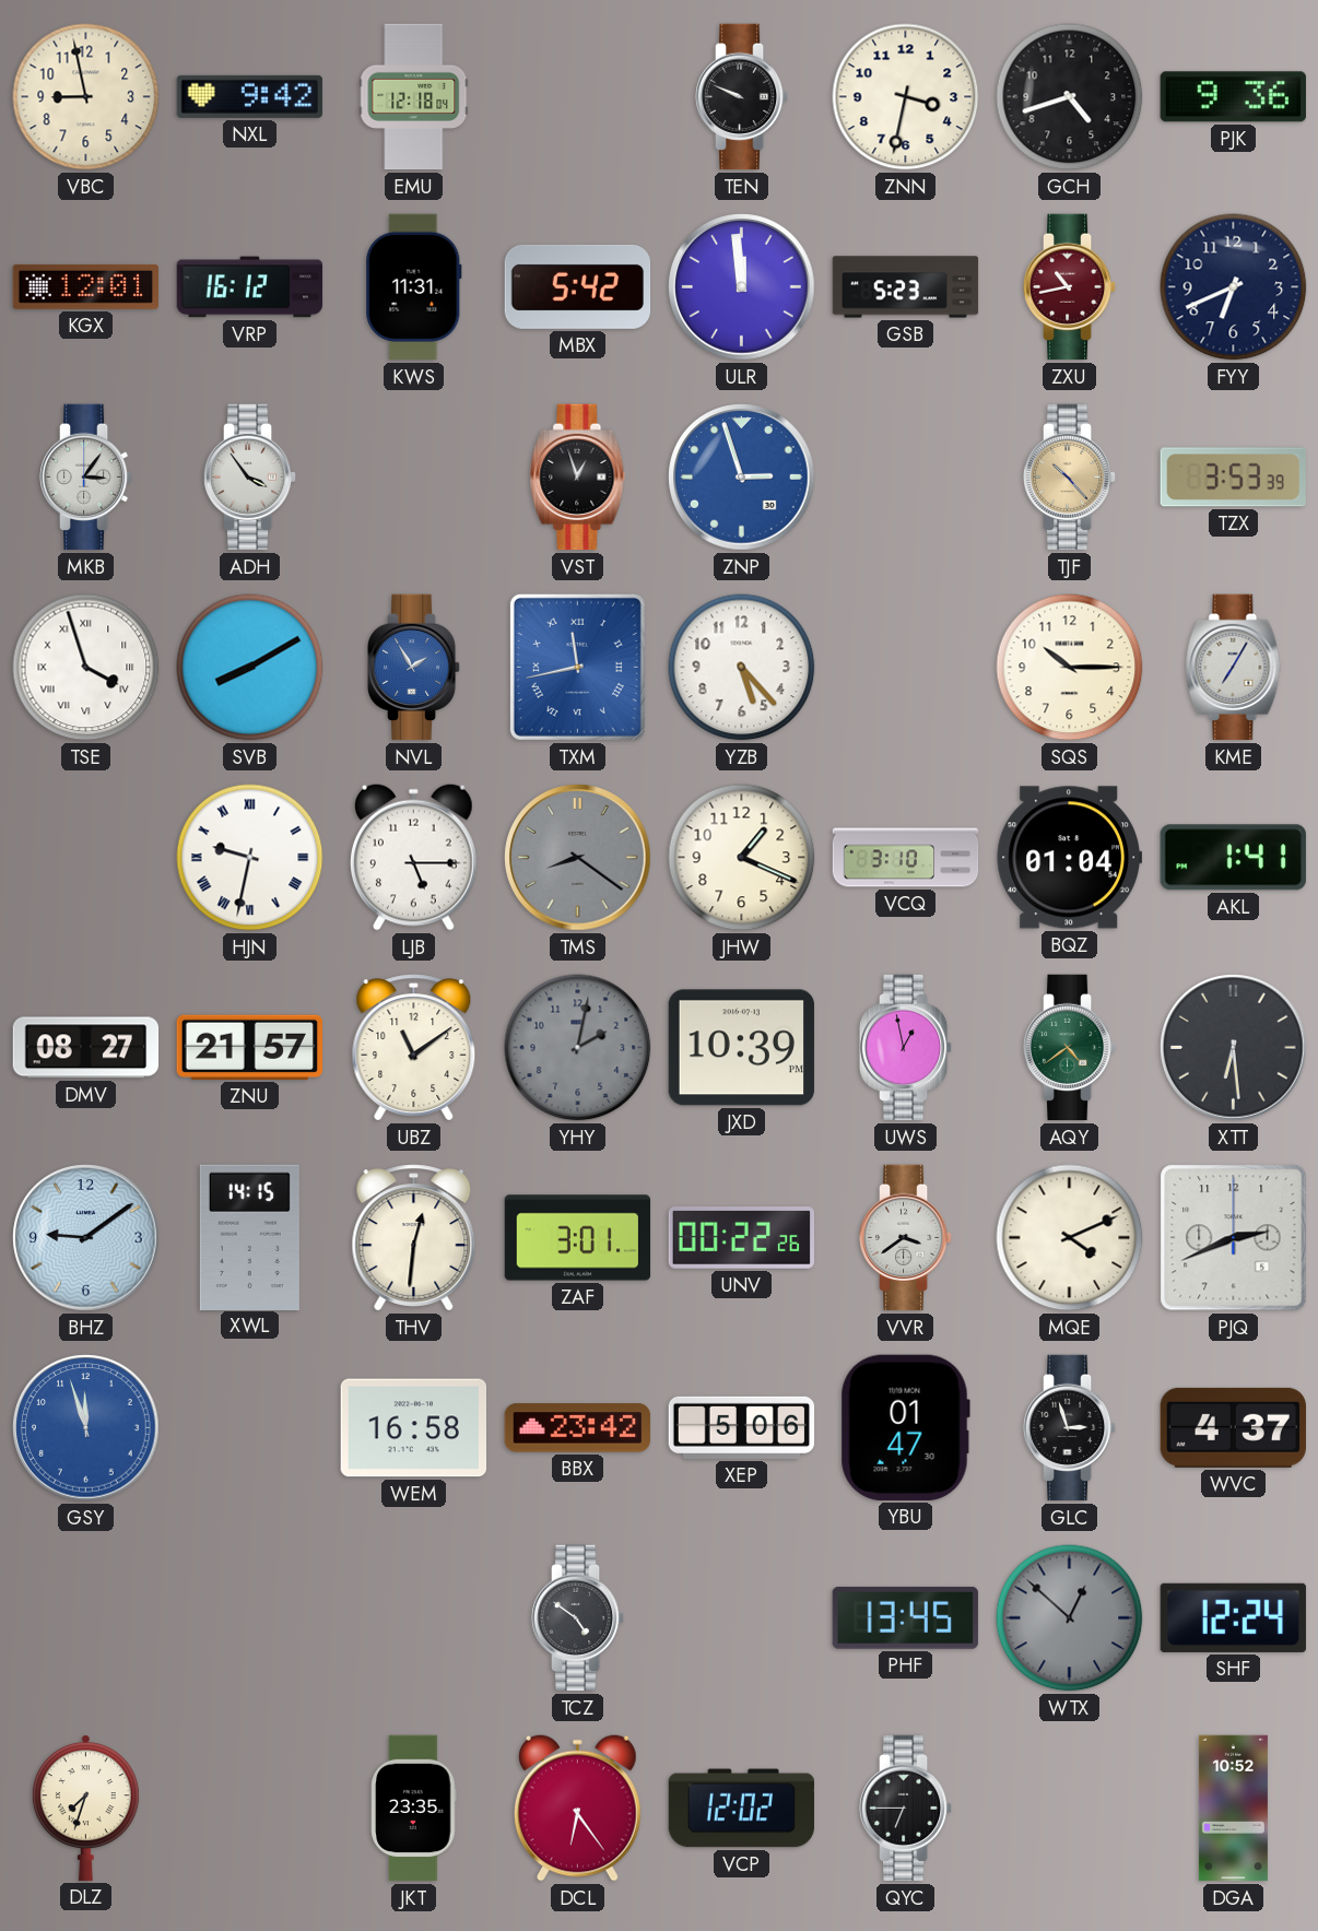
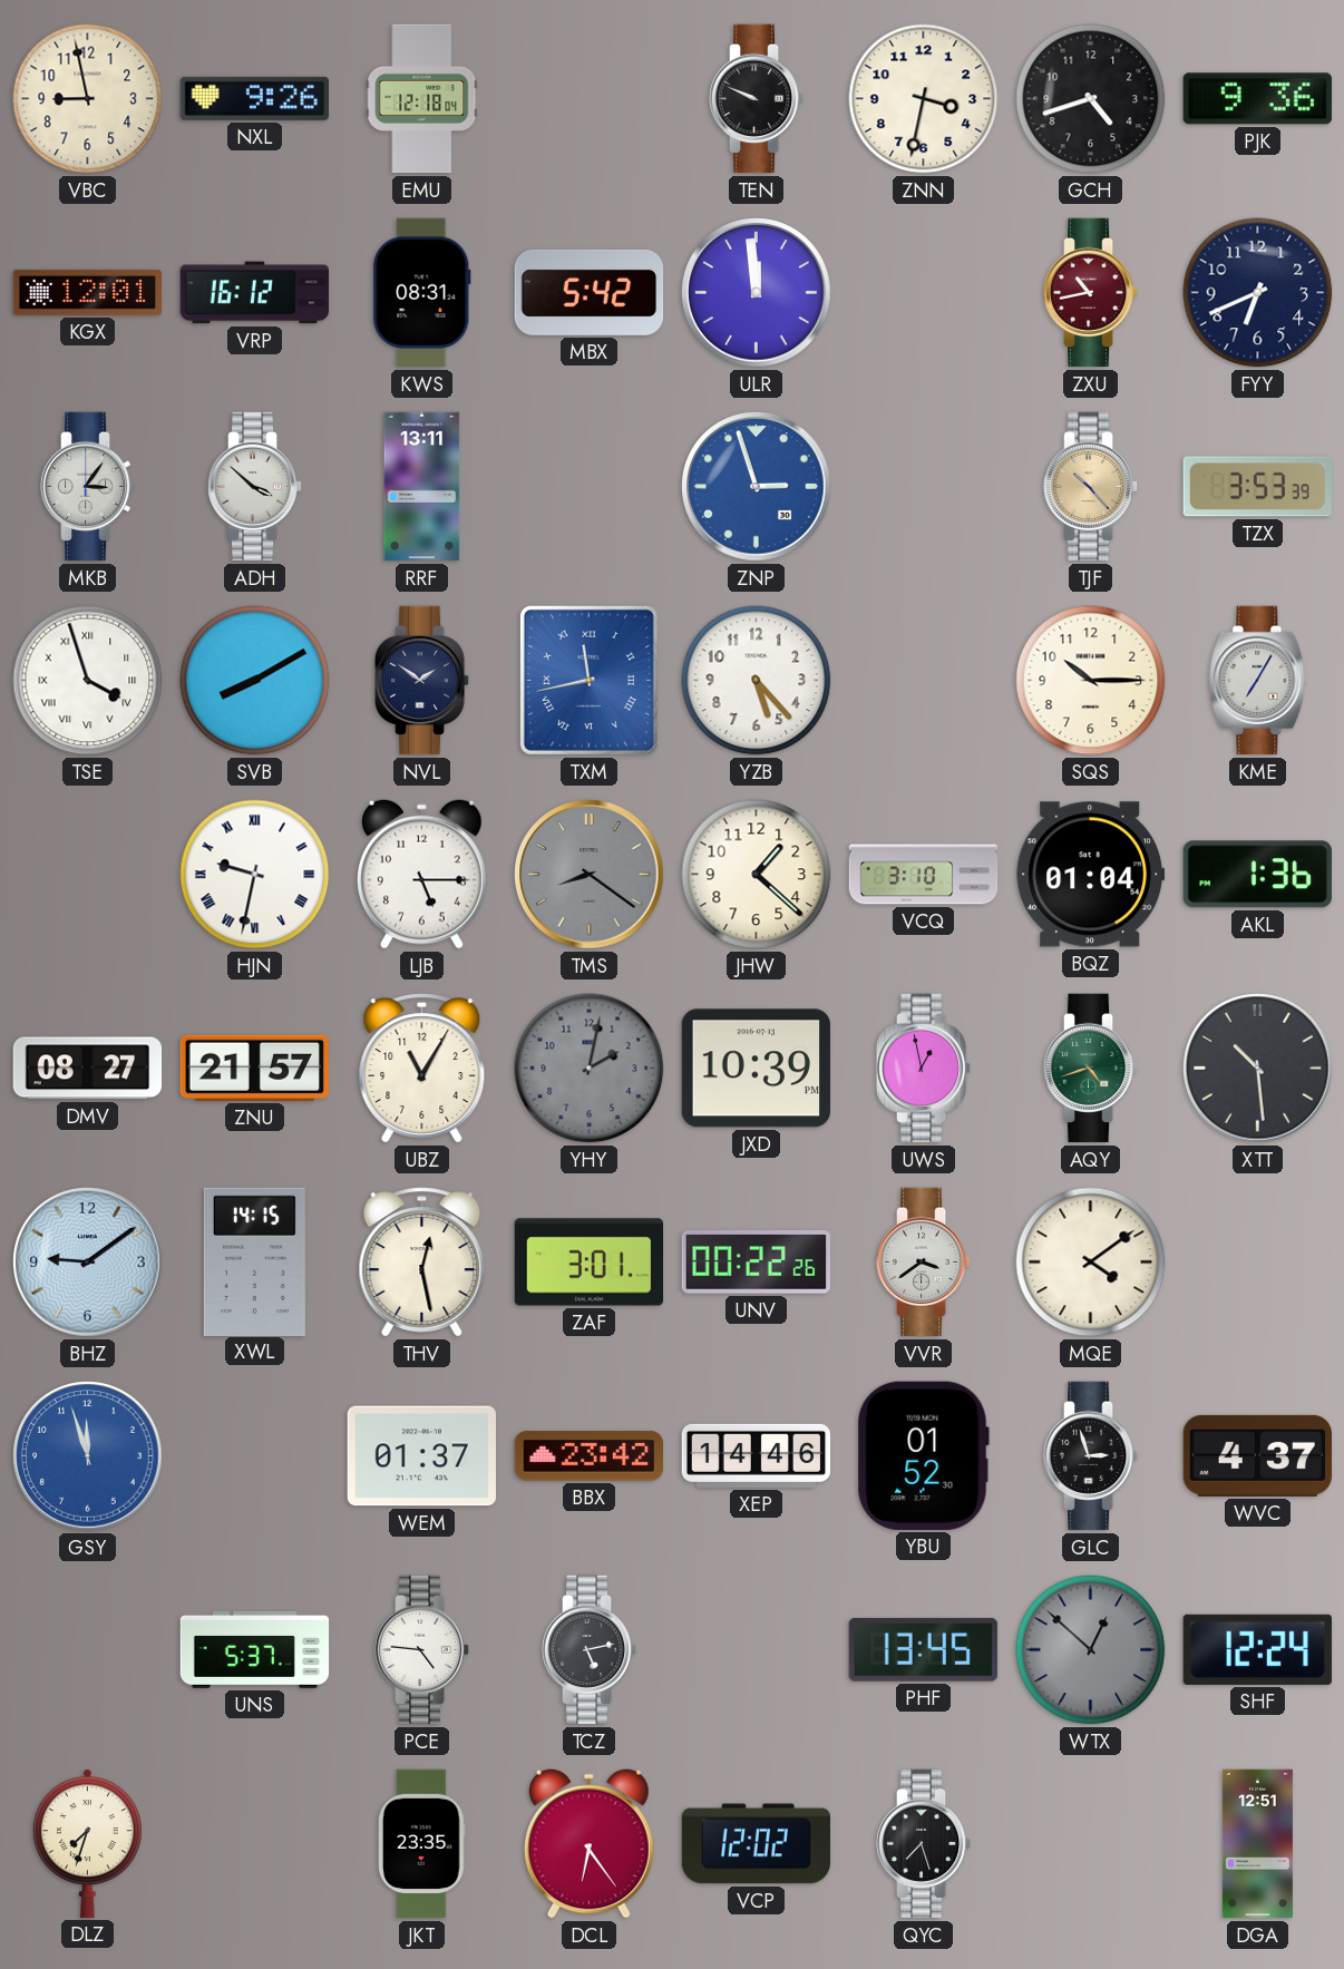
NXL: 9:42 -> 9:26
KWS: 11:31 -> 08:31
GSB: 5:23 -> none
ADH: 3:54 -> 3:52
RRF: none -> 13:11
VST: 12:57 -> none
NVL: 1:55 -> 1:51
NVL dial: blue -> navy
JHW: 1:19 -> 1:22
AKL: 1:41 -> 1:36
UBZ: 11:09 -> 11:05
AQY: 4:39 -> 4:42
XTT: 6:29 -> 10:29
THV: 12:31 -> 12:28
MQE: 4:11 -> 4:09
PJQ: 2:41 -> none
WEM: 16:58 -> 01:37
XEP: 5:06 -> 14:46
YBU: 01:47 -> 01:52
UNS: none -> 5:37
PCE: none -> 4:46
TCZ: 4:51 -> 5:13
QYC: 6:45 -> 7:27
DGA: 10:52 -> 12:51
